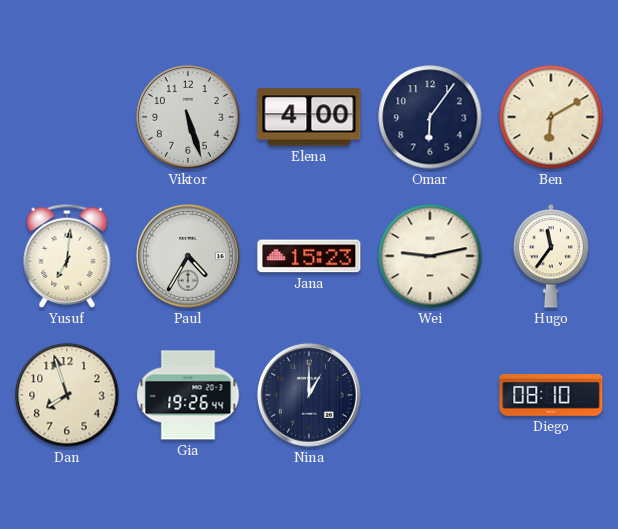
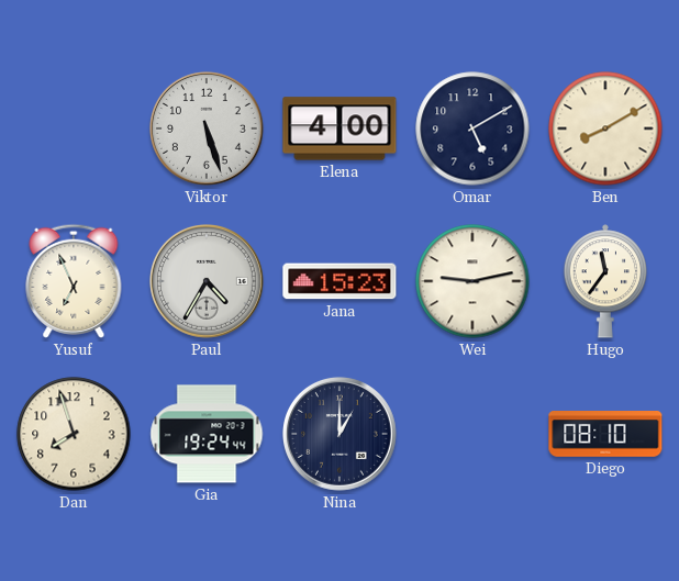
Omar: 6:06 -> 5:10
Ben: 6:10 -> 8:10
Yusuf: 7:01 -> 6:56
Gia: 19:26 -> 19:24
